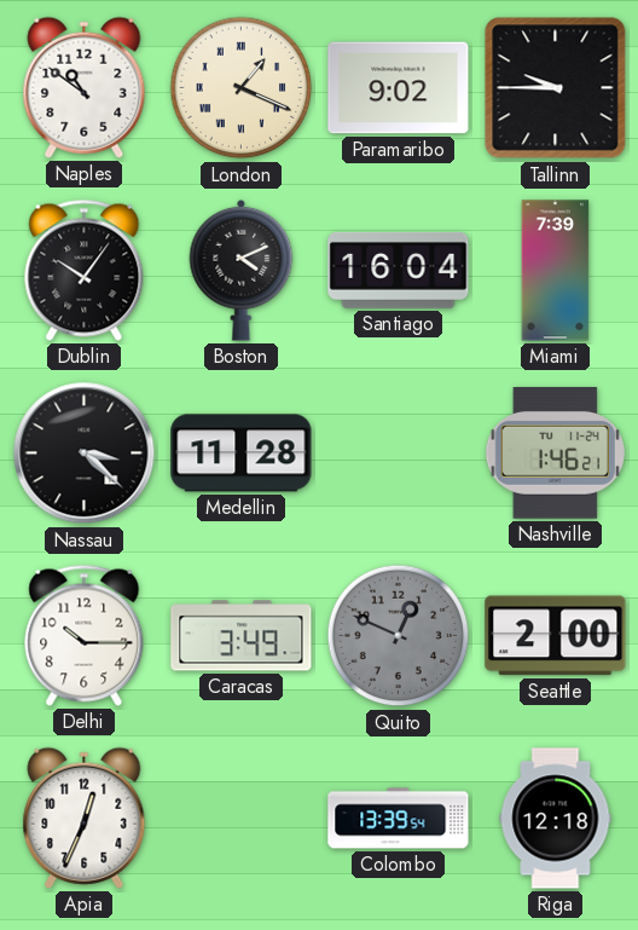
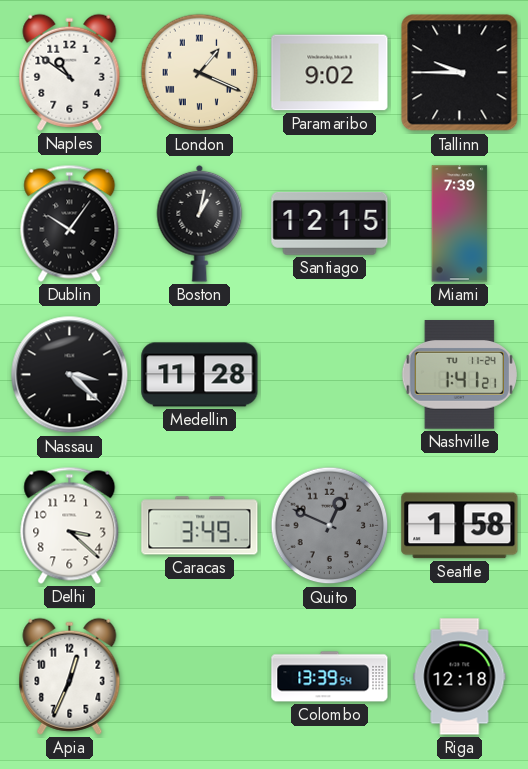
Boston: 4:11 -> 1:02
Santiago: 16:04 -> 12:15
Nashville: 1:46 -> 1:41
Delhi: 10:15 -> 3:22
Seattle: 2:00 -> 1:58
